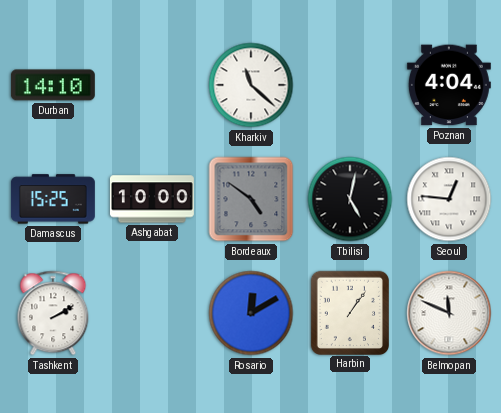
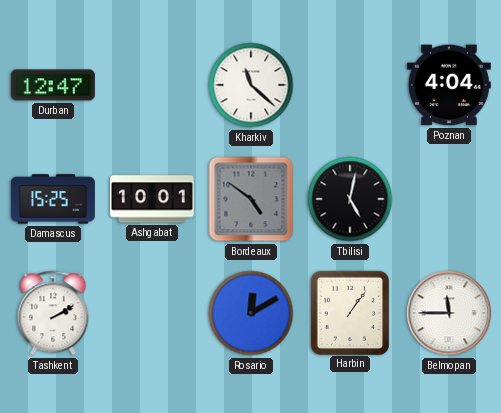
Durban: 14:10 -> 12:47
Ashgabat: 10:00 -> 10:01
Seoul: 12:46 -> none
Belmopan: 11:49 -> 11:45
